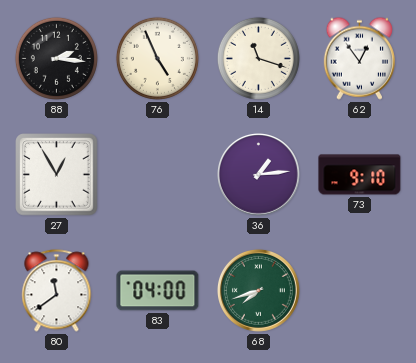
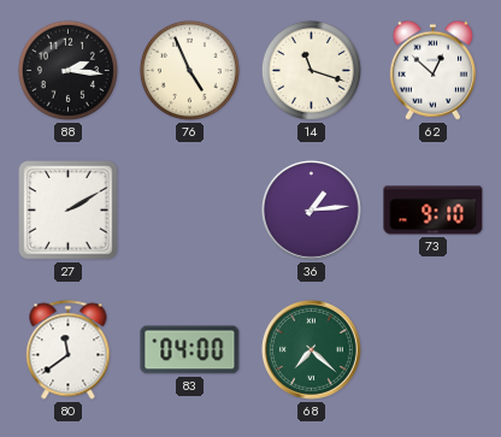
62: 12:54 -> 12:52
27: 12:55 -> 2:10
68: 7:42 -> 7:22
